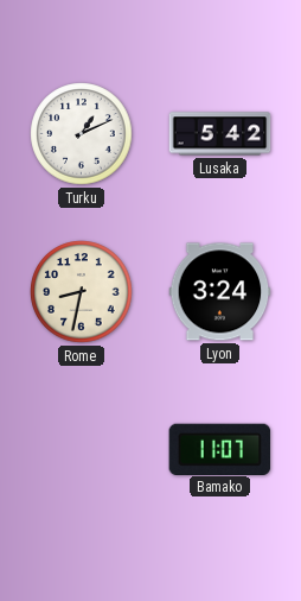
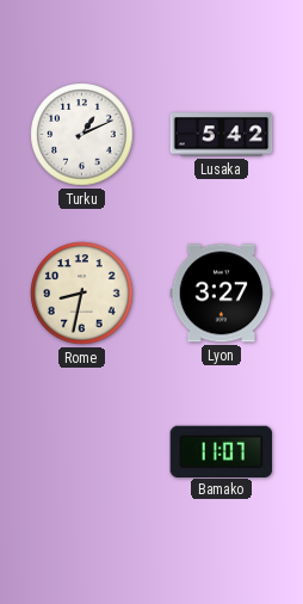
Lyon: 3:24 -> 3:27
